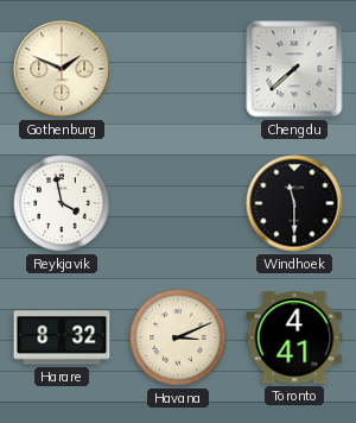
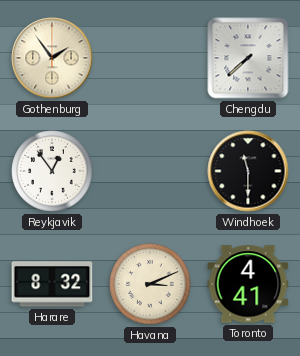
Gothenburg: 1:49 -> 1:54
Reykjavik: 3:58 -> 12:54
